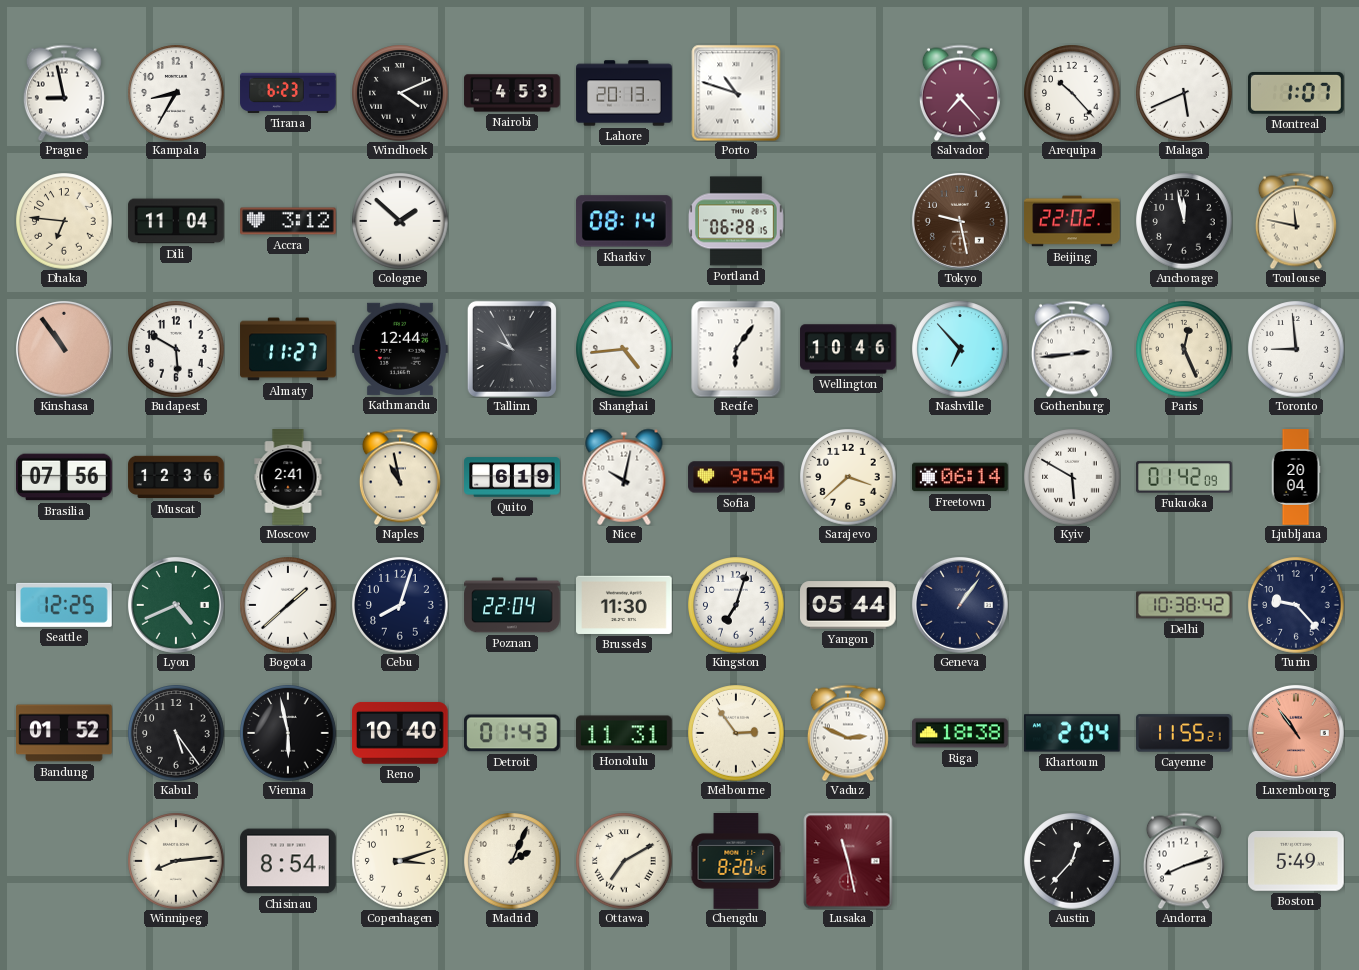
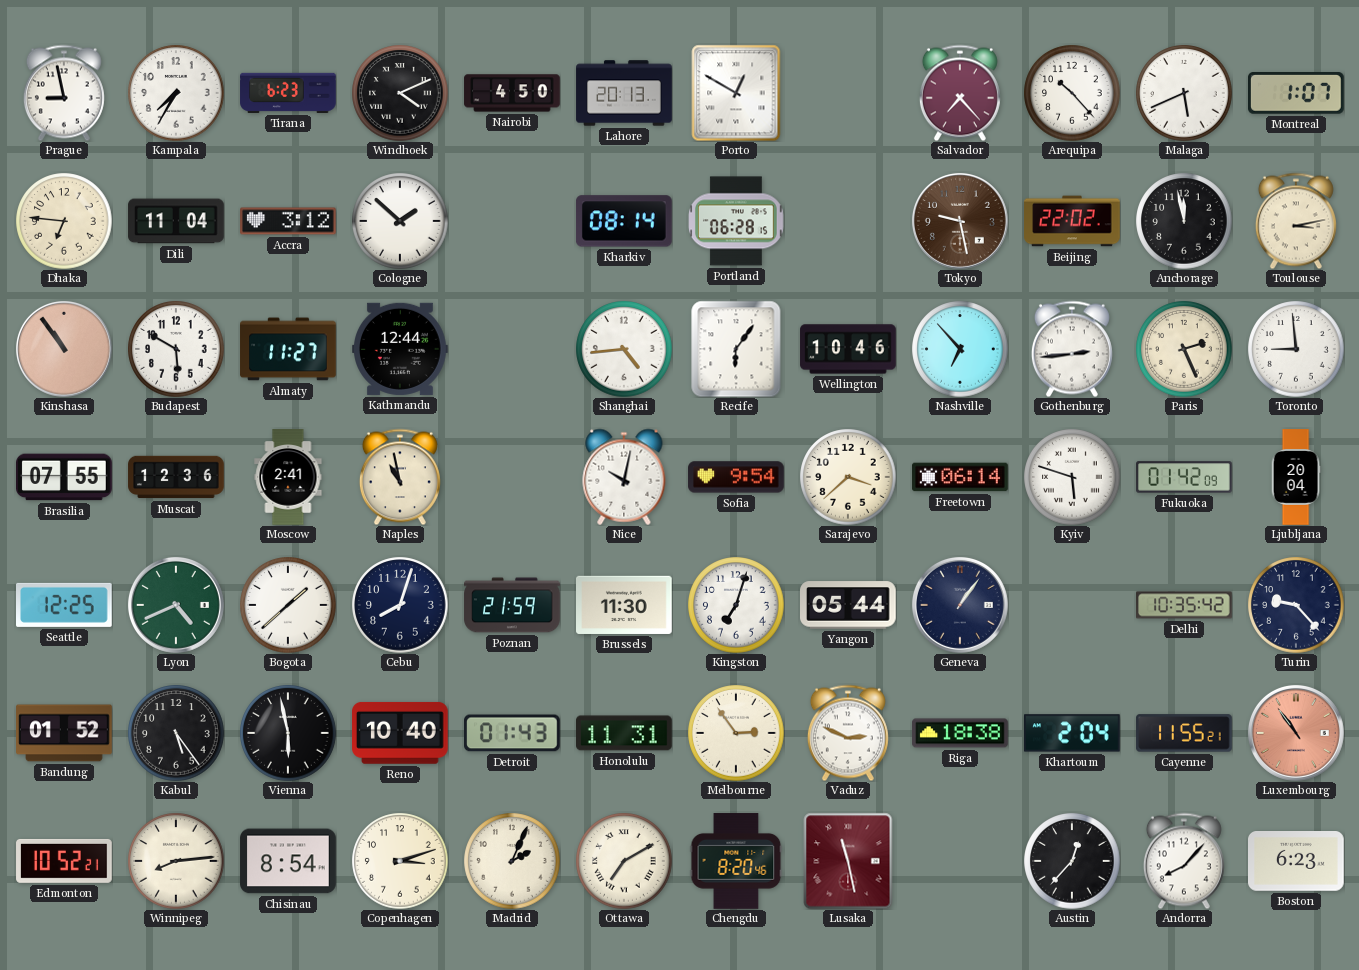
Kampala: 8:35 -> 7:35
Nairobi: 4:53 -> 4:50
Porto: 10:48 -> 12:50
Toulouse: 11:47 -> 3:13
Tallinn: 9:55 -> none
Paris: 12:26 -> 2:26
Brasilia: 07:56 -> 07:55
Quito: 6:19 -> none
Kyiv: 5:50 -> 5:48
Poznan: 22:04 -> 21:59
Delhi: 10:38 -> 10:35
Edmonton: none -> 10:52
Andorra: 8:12 -> 8:07
Boston: 5:49 -> 6:23
